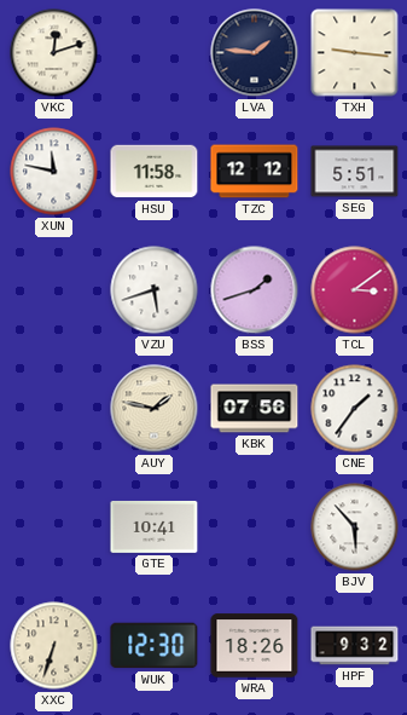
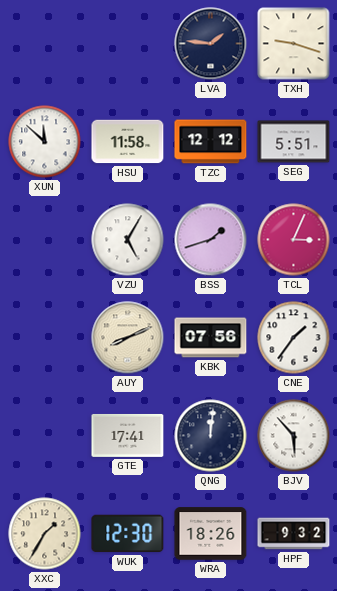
VKC: 12:12 -> none
TXH: 9:16 -> 9:18
XUN: 11:47 -> 11:52
VZU: 5:42 -> 5:05
TCL: 3:09 -> 3:04
AUY: 1:47 -> 8:11
GTE: 10:41 -> 17:41
QNG: none -> 12:01
XXC: 6:33 -> 1:35
